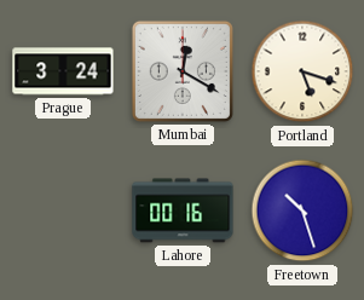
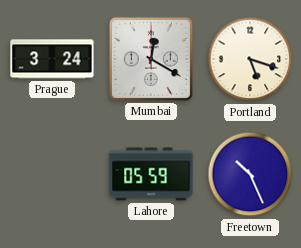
Lahore: 00:16 -> 05:59
Freetown: 10:27 -> 10:26
